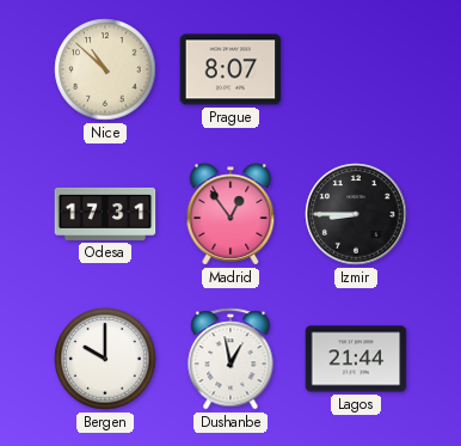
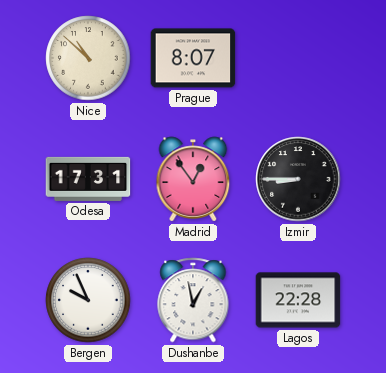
Bergen: 10:00 -> 9:56
Lagos: 21:44 -> 22:28
